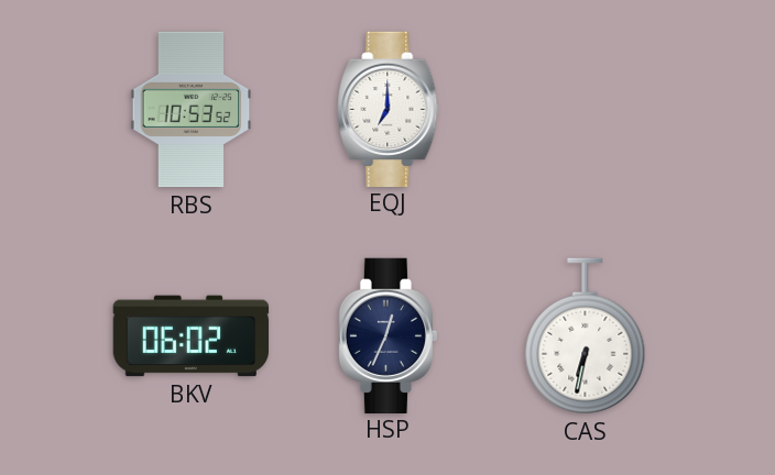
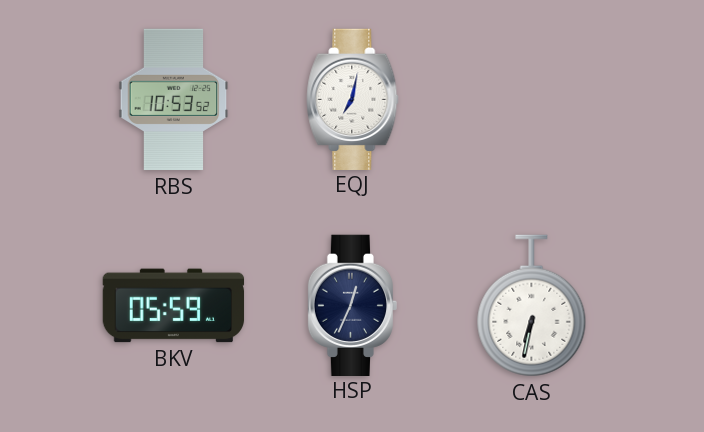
EQJ: 7:00 -> 7:02
BKV: 06:02 -> 05:59
